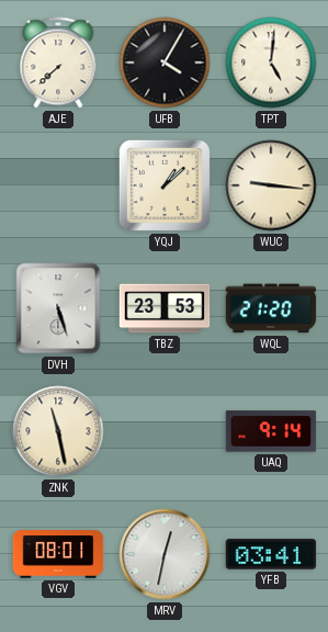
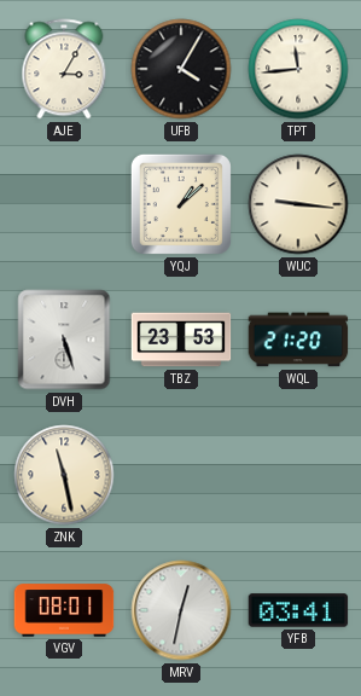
AJE: 7:38 -> 3:05
TPT: 5:01 -> 11:44
UAQ: 9:14 -> none
